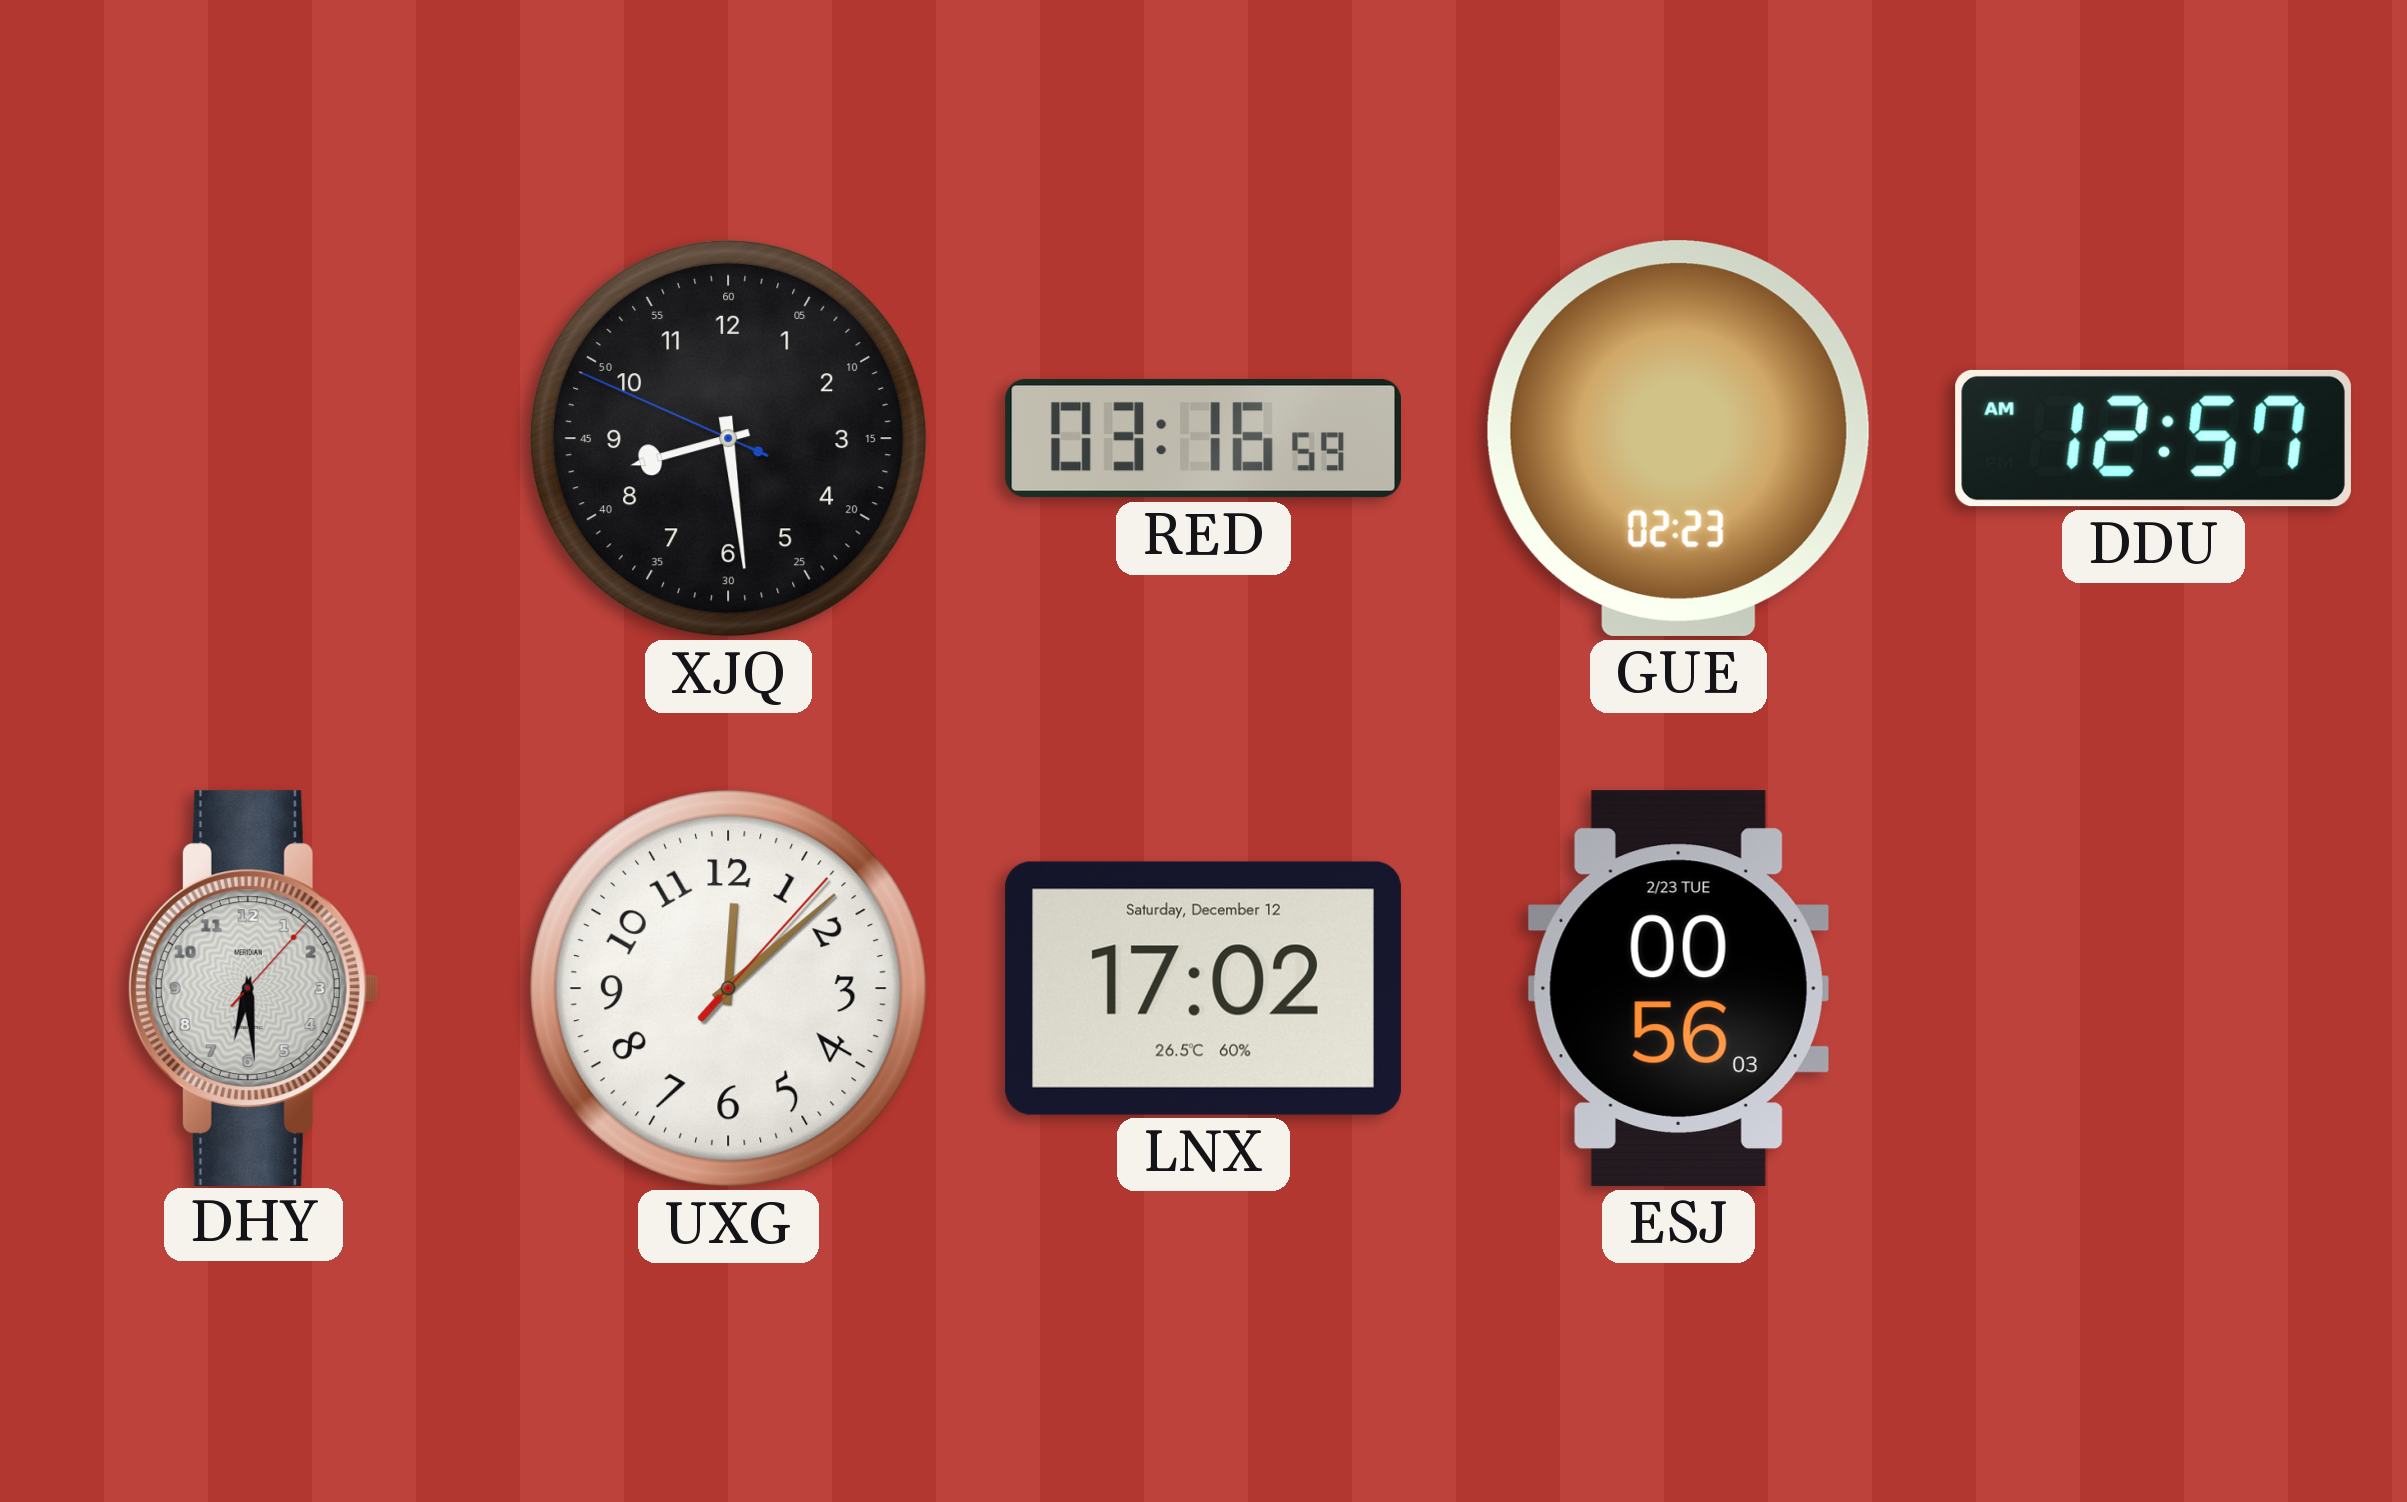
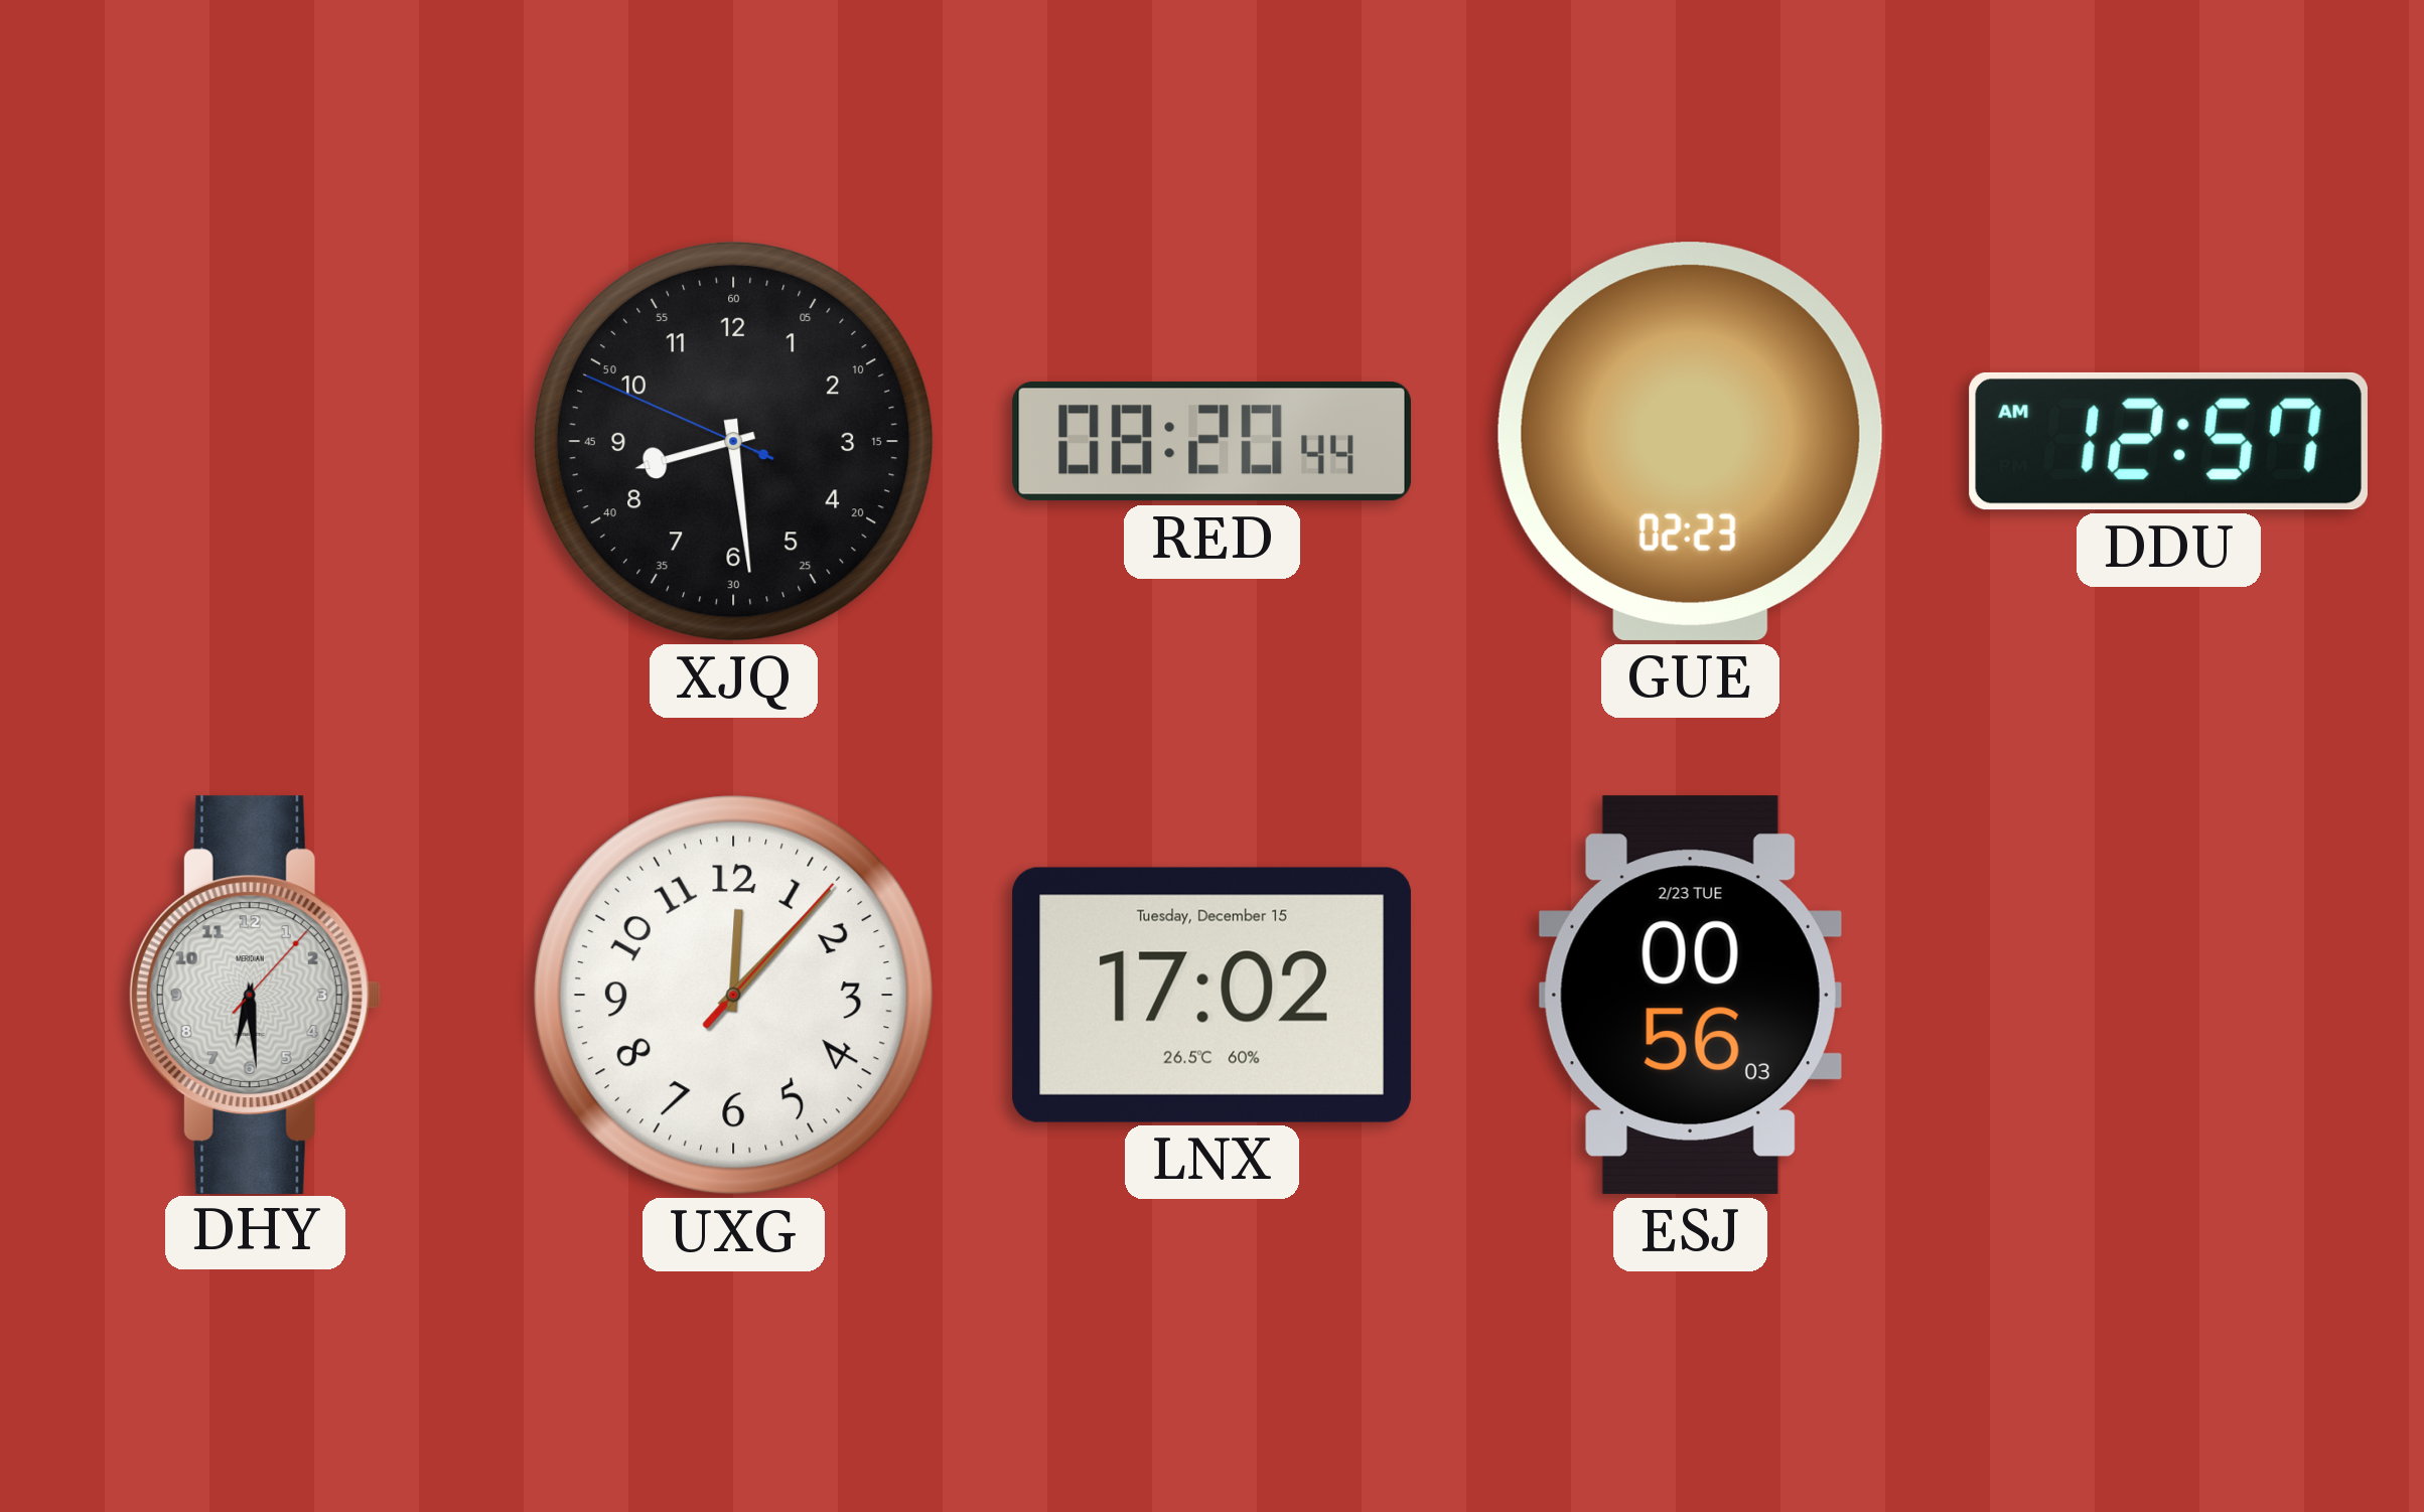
RED: 03:16 -> 08:20
UXG: 12:08 -> 12:07
LNX date: Saturday, December 12 -> Tuesday, December 15
